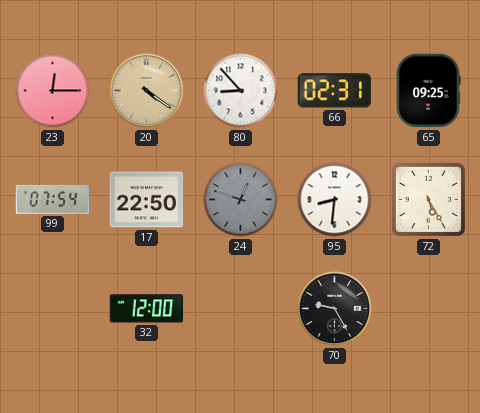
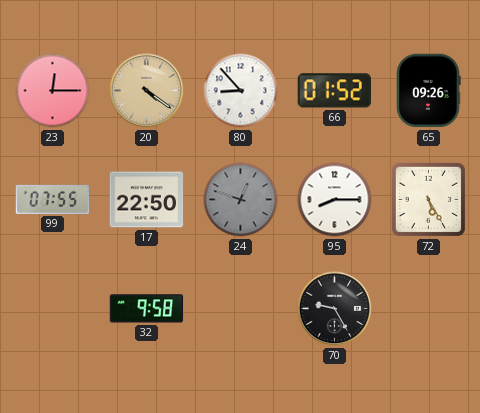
66: 02:31 -> 01:52
65: 09:25 -> 09:26
99: 07:54 -> 07:55
95: 8:31 -> 8:15
32: 12:00 -> 9:58
